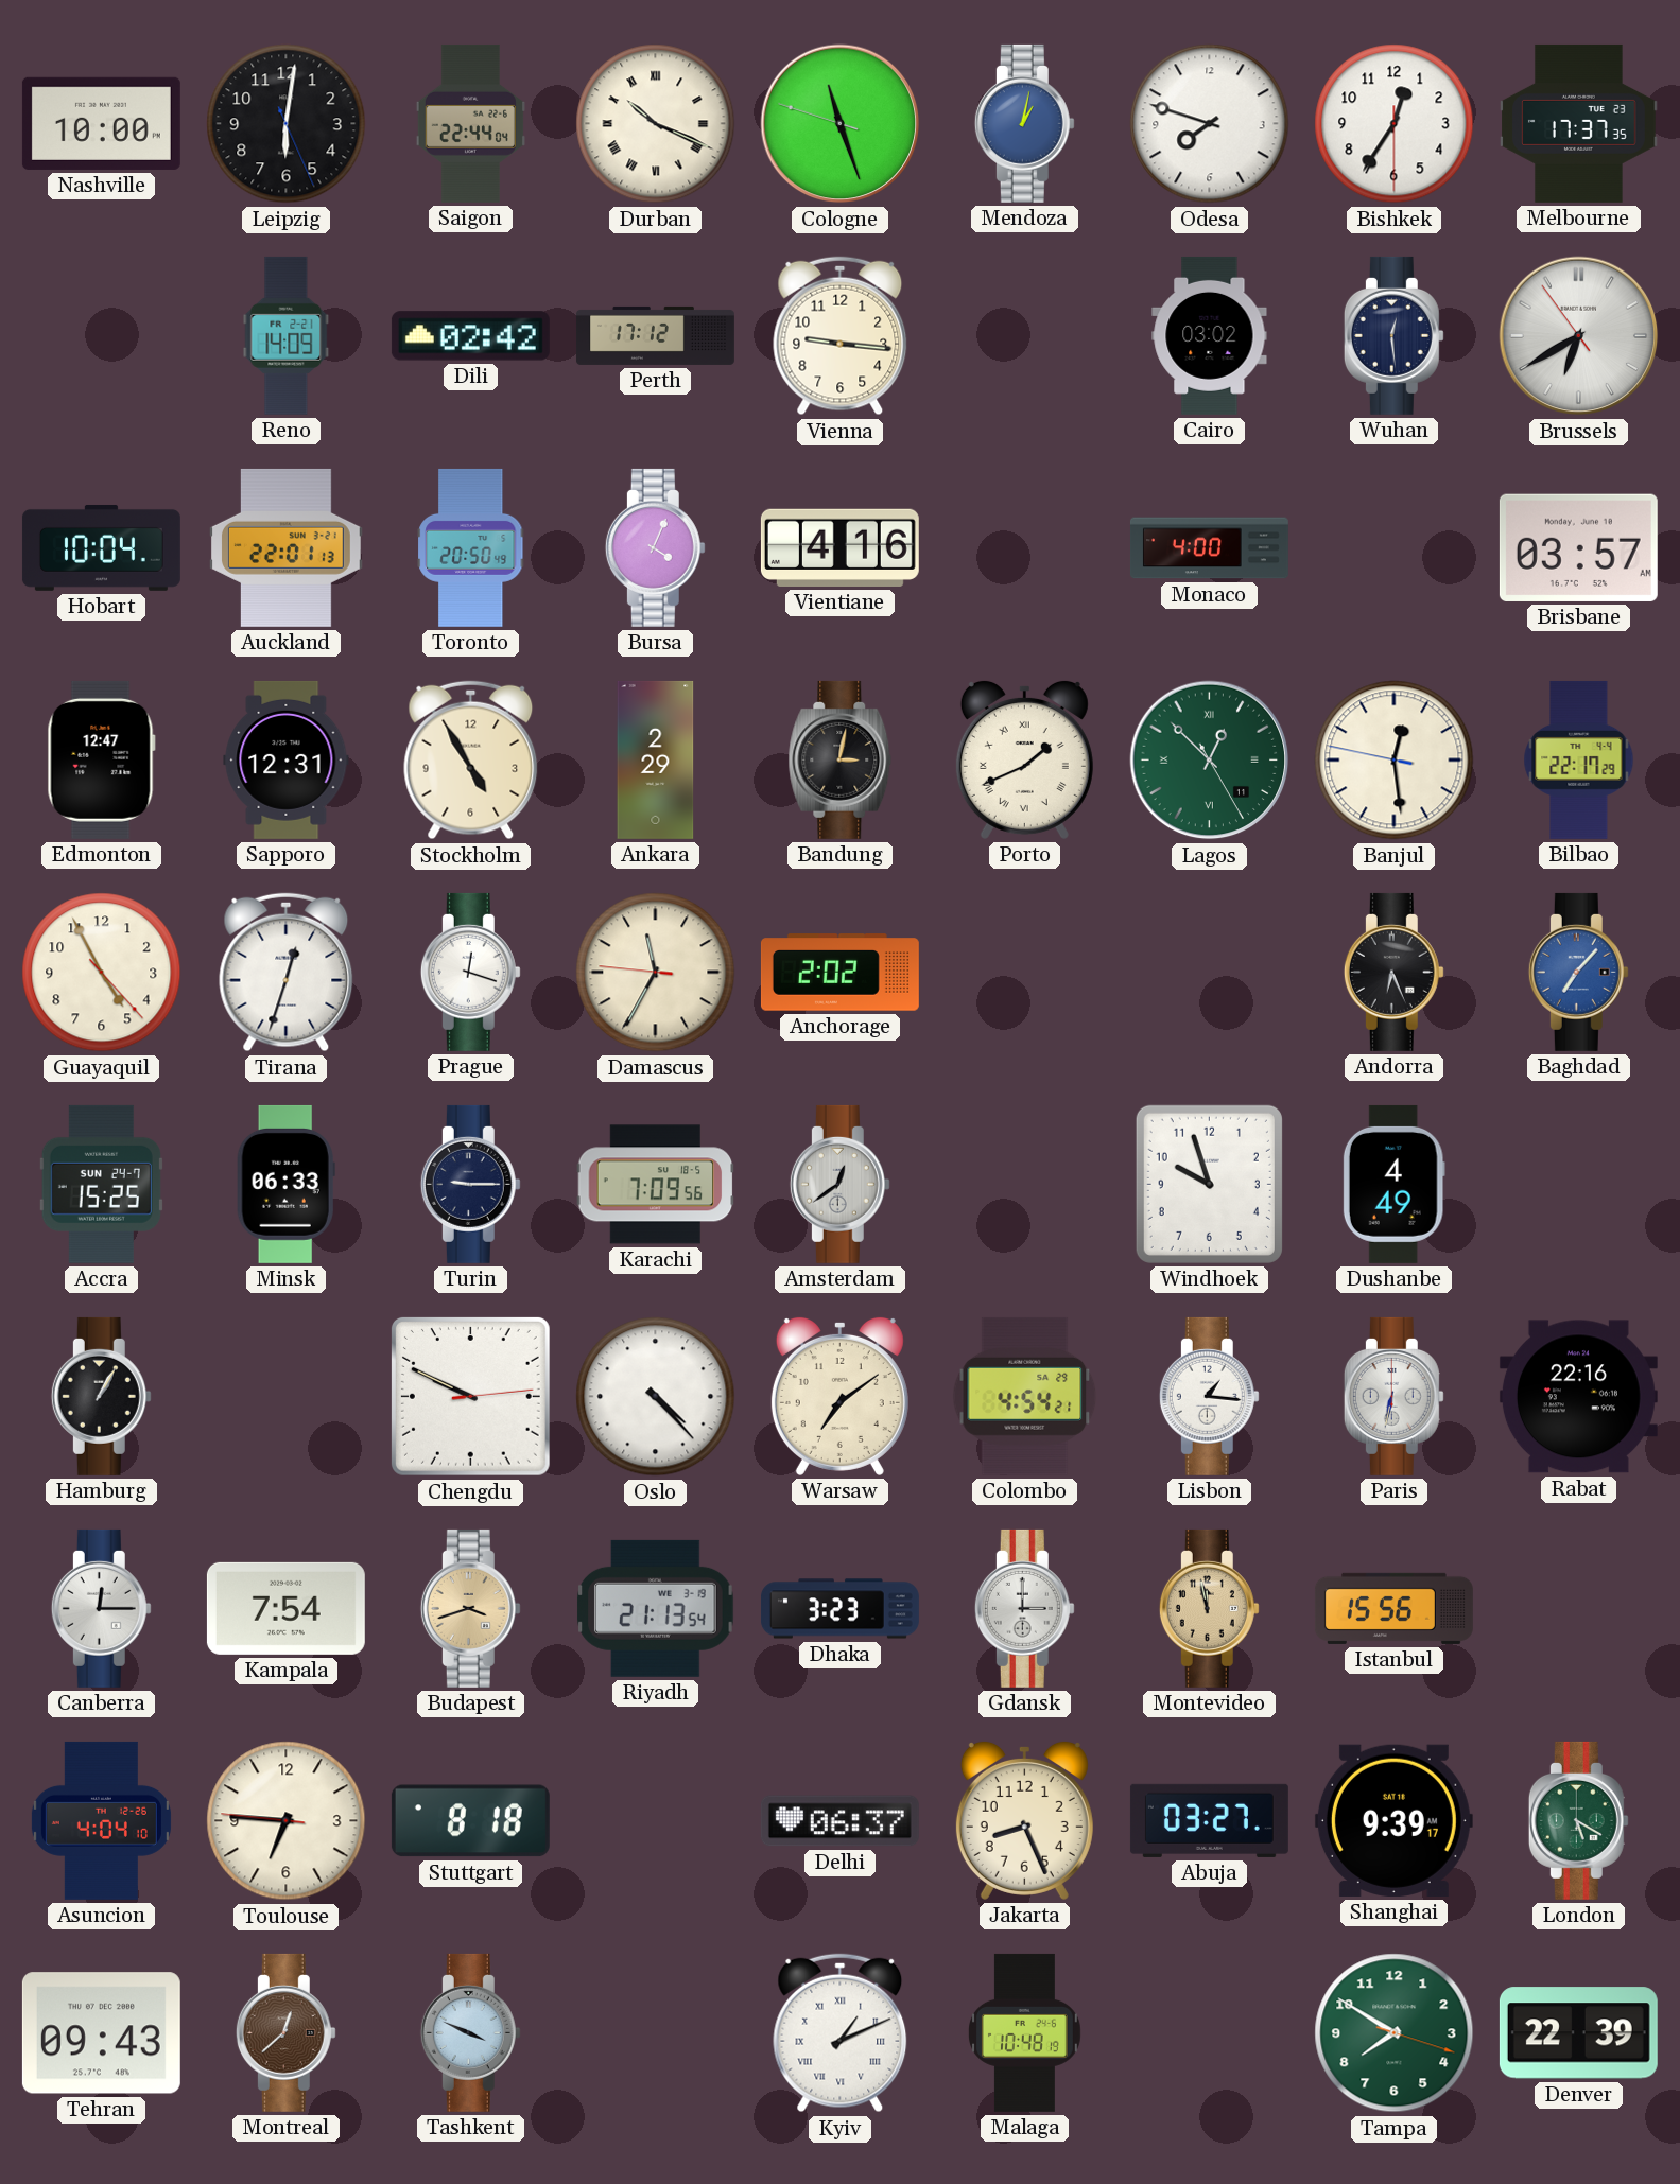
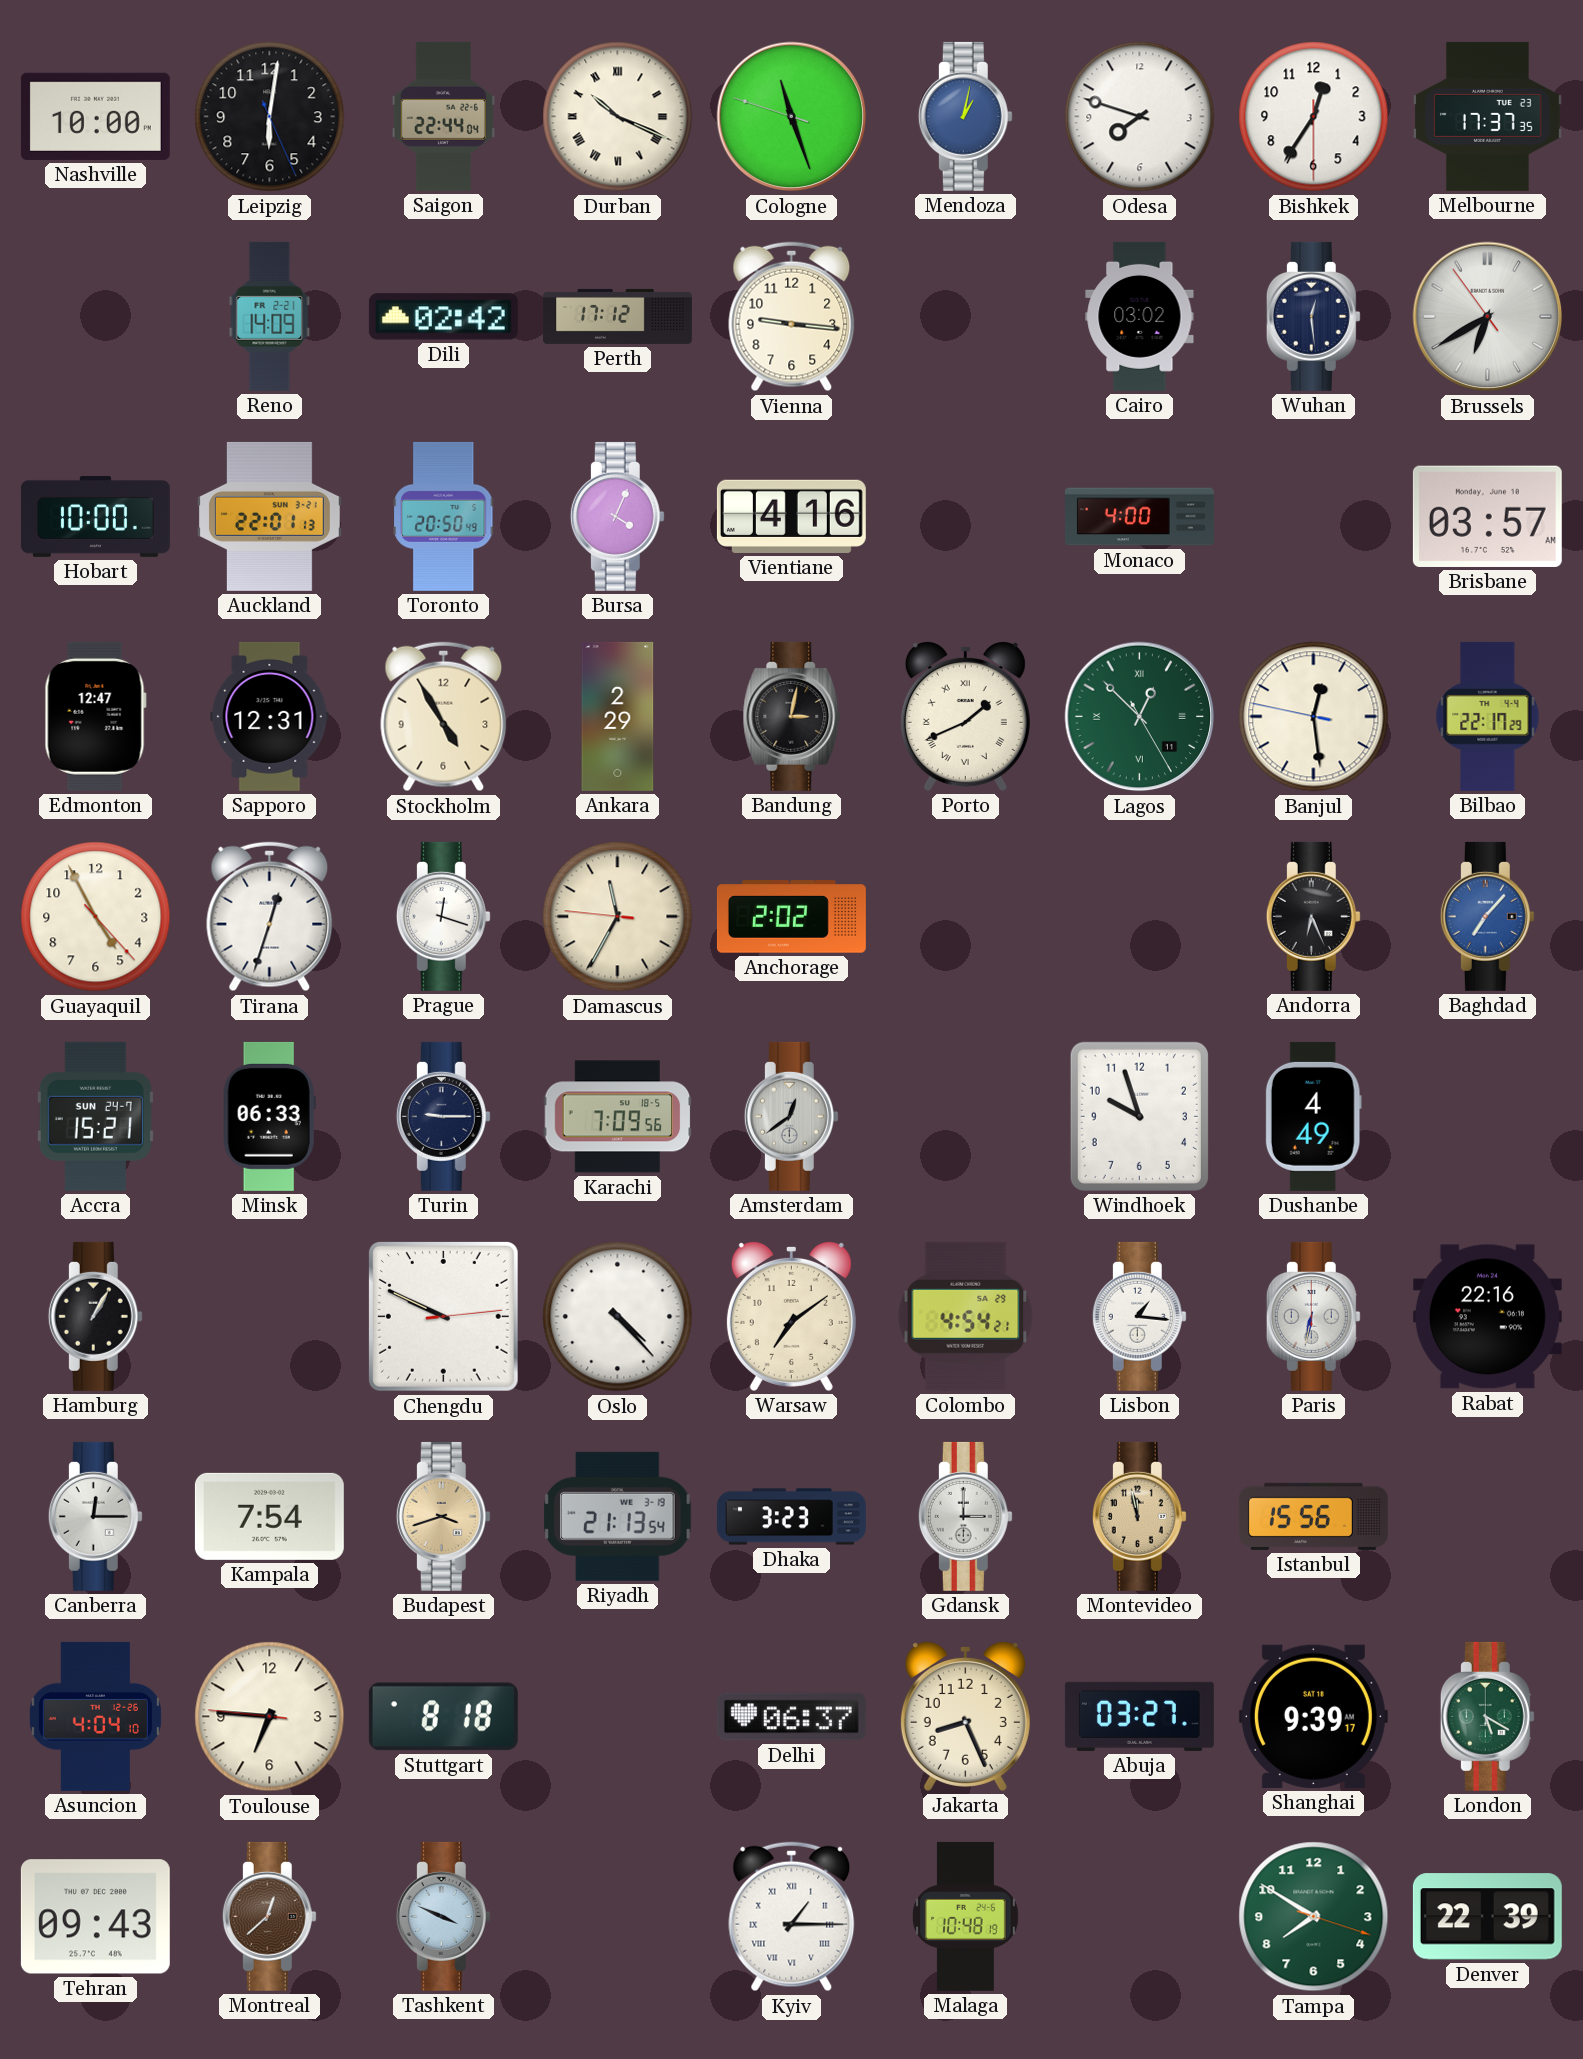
Hobart: 10:04 -> 10:00
Accra: 15:25 -> 15:21
Kyiv: 1:11 -> 1:15
